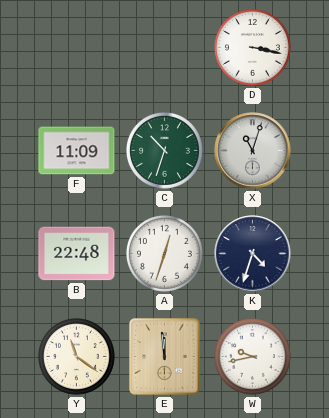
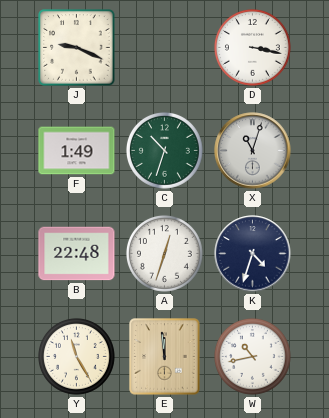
J: none -> 9:19
F: 11:09 -> 1:49
Y: 11:21 -> 11:25
W: 9:43 -> 10:43
